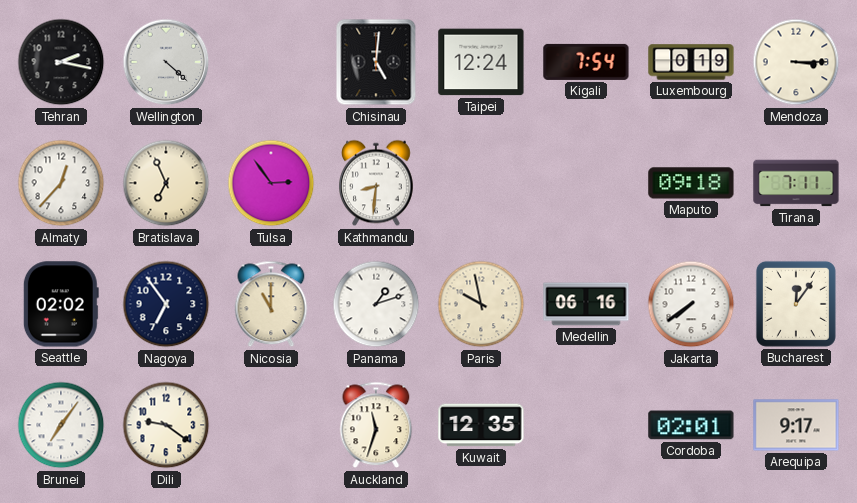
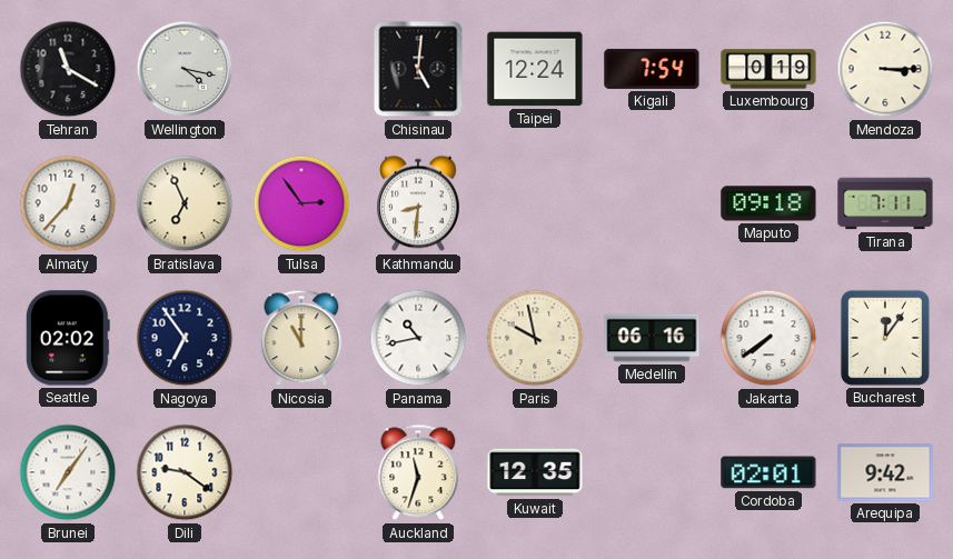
Tehran: 2:17 -> 11:20
Wellington: 4:22 -> 4:17
Panama: 1:12 -> 10:43
Arequipa: 9:17 -> 9:42
